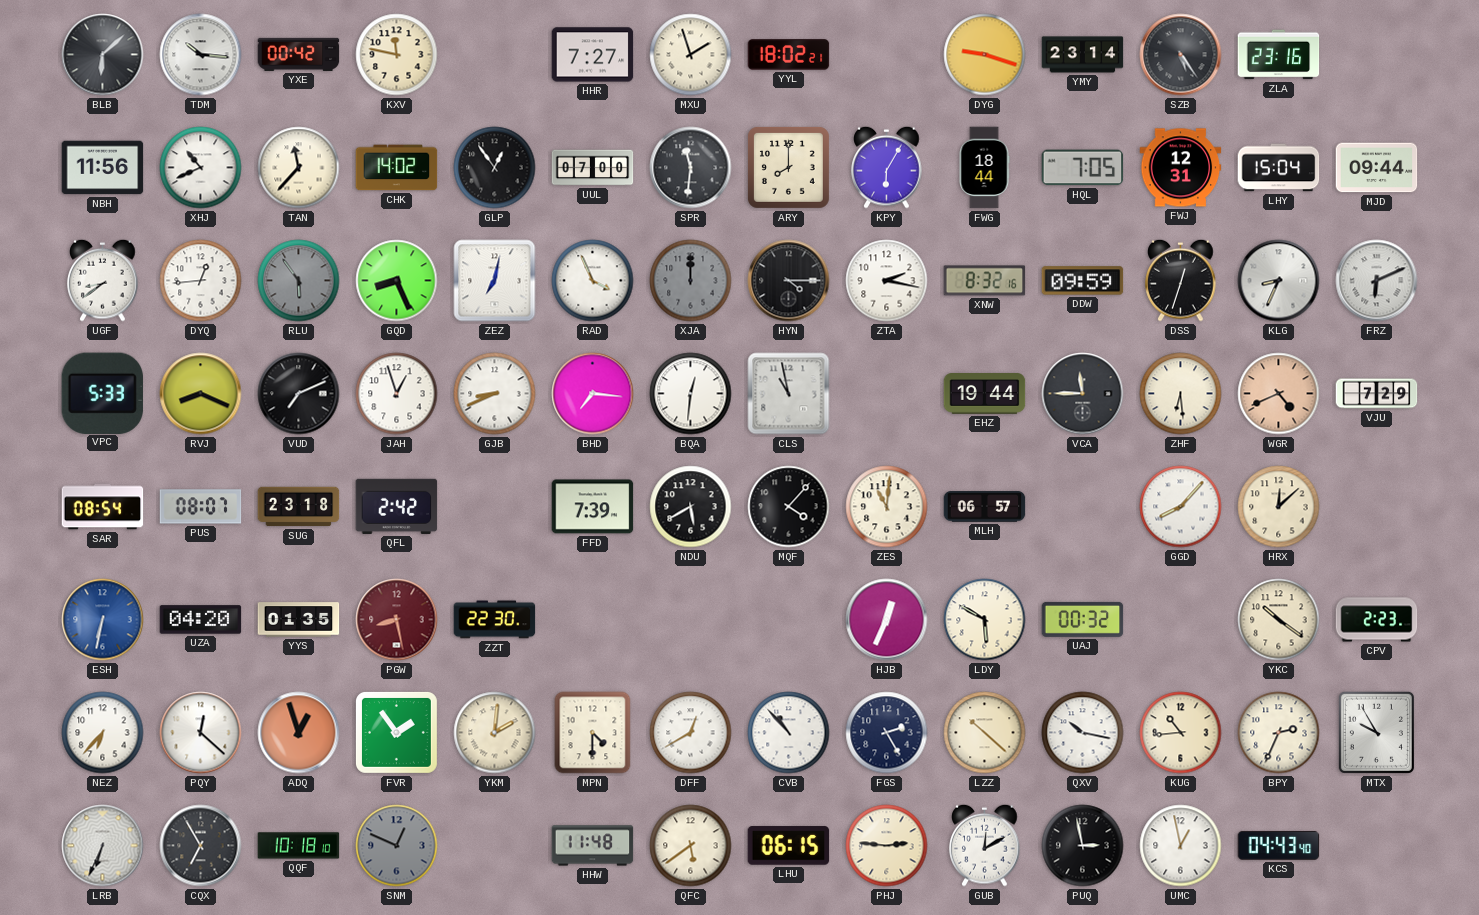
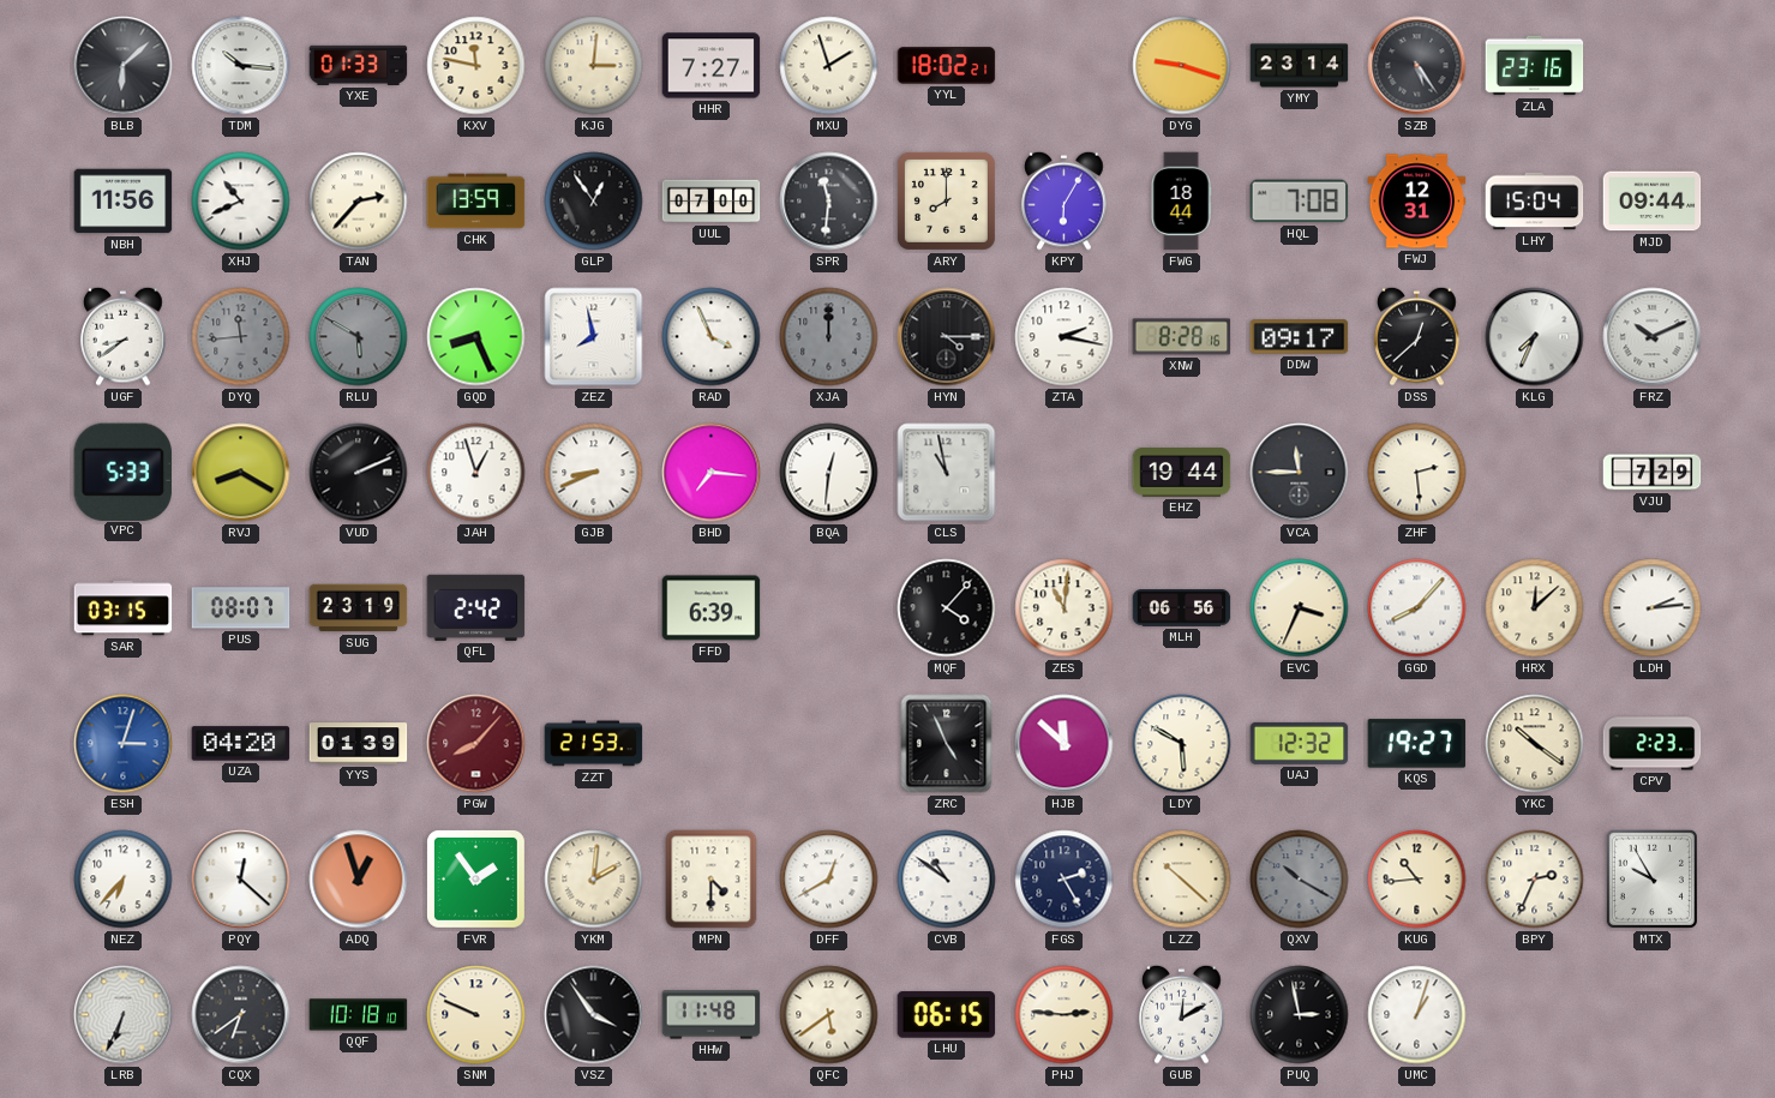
YXE: 00:42 -> 01:33
KJG: none -> 3:01
TAN: 11:37 -> 2:37
CHK: 14:02 -> 13:59
HQL: 7:05 -> 7:08
DYQ: 12:44 -> 11:44
DYQ dial: white -> grey
RLU: 5:54 -> 5:50
ZEZ: 7:02 -> 7:58
XNW: 8:32 -> 8:28
DDW: 09:59 -> 09:17
DSS: 12:33 -> 12:38
KLG: 8:34 -> 7:34
FRZ: 6:11 -> 10:11
RVJ: 8:19 -> 8:20
VUD: 7:11 -> 2:11
ZHF: 6:29 -> 2:29
WGR: 4:41 -> none
SAR: 08:54 -> 03:15
SUG: 23:18 -> 23:19
FFD: 7:39 -> 6:39
NDU: 5:40 -> none
MLH: 06:57 -> 06:56
EVC: none -> 3:34
LDH: none -> 2:14
ESH: 6:32 -> 3:03
YYS: 01:35 -> 01:39
PGW: 8:28 -> 8:07
ZZT: 22:30 -> 21:53
ZRC: none -> 4:56
HJB: 12:34 -> 11:52
UAJ: 00:32 -> 12:32
KQS: none -> 19:27
CVB: 10:53 -> 10:51
QXV: 10:17 -> 10:20
QXV dial: white -> grey
CQX: 6:55 -> 6:39
SNM: 12:49 -> 9:49
SNM dial: grey -> cream
VSZ: none -> 3:54
UMC: 12:58 -> 1:03
KCS: 04:43 -> none
